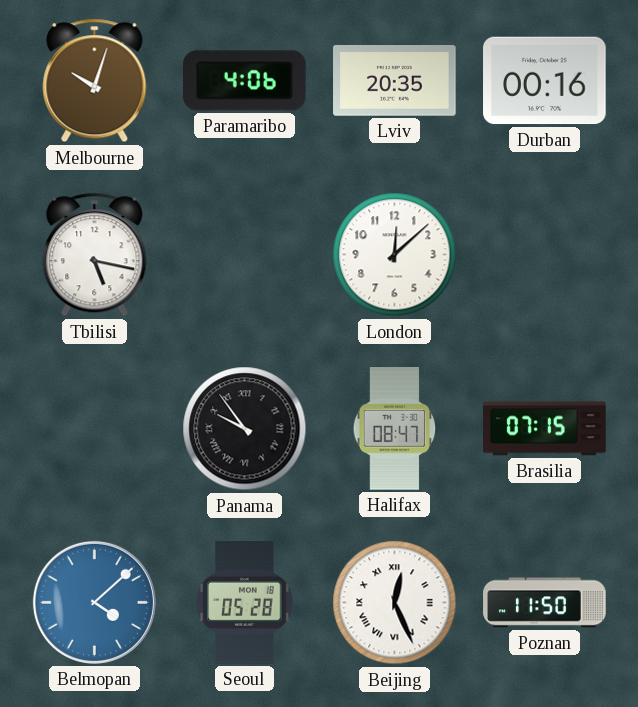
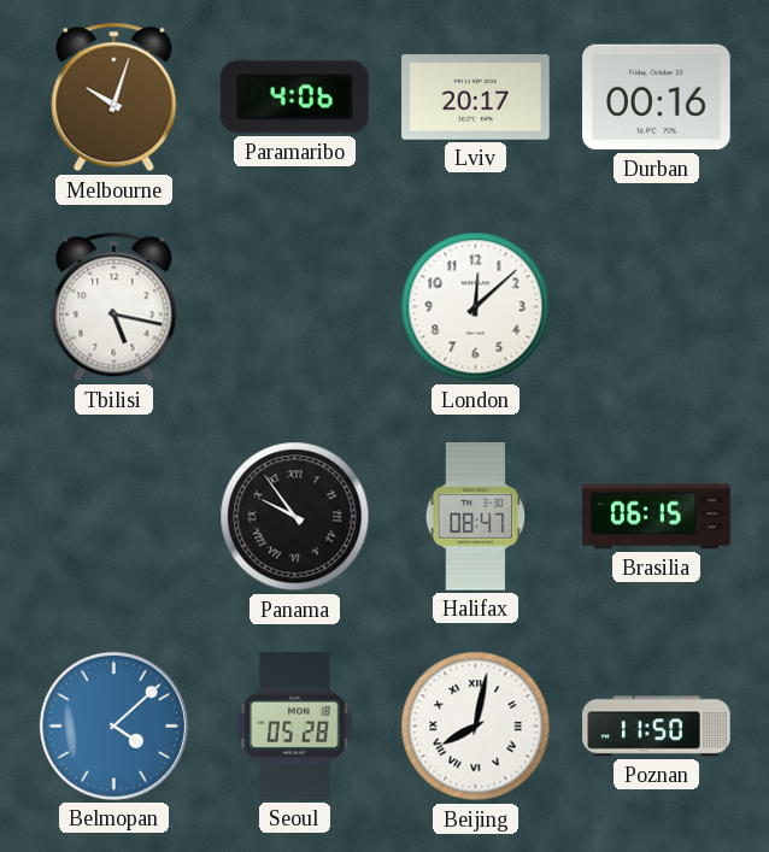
Lviv: 20:35 -> 20:17
Brasilia: 07:15 -> 06:15
Beijing: 12:26 -> 8:02
